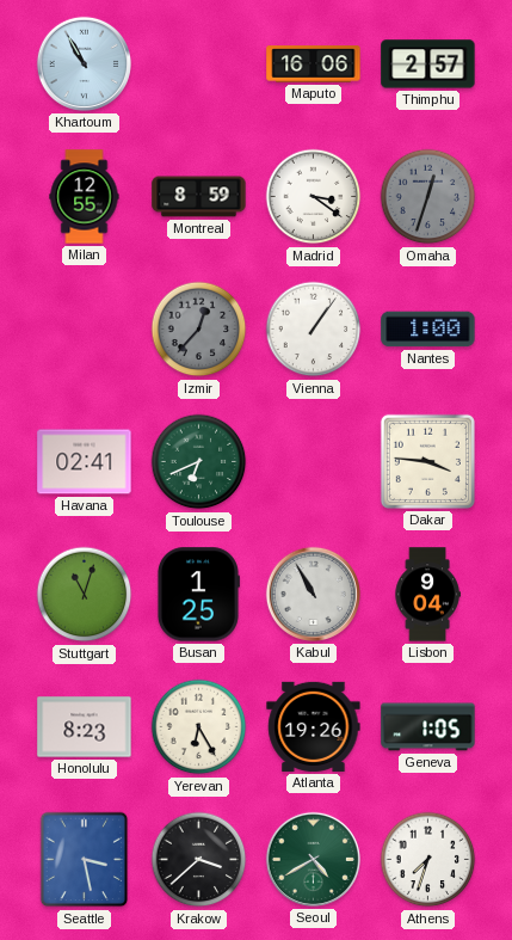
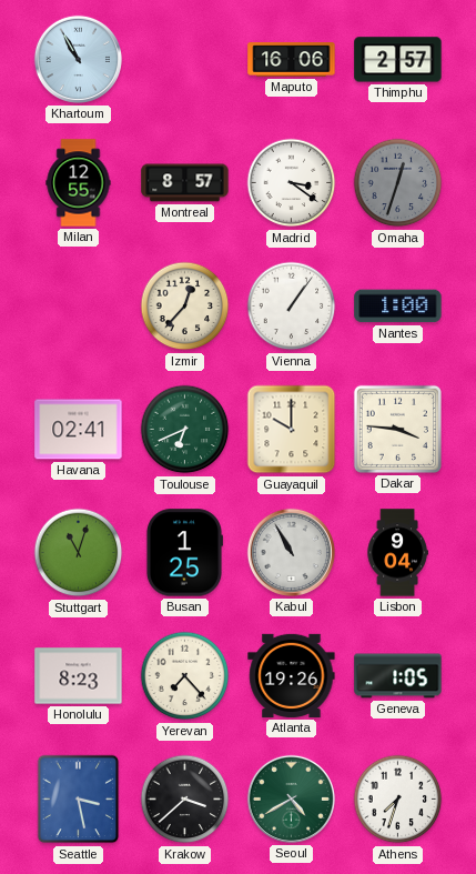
Montreal: 8:59 -> 8:57
Izmir dial: grey -> cream
Guayaquil: none -> 10:00
Yerevan: 6:25 -> 7:23
